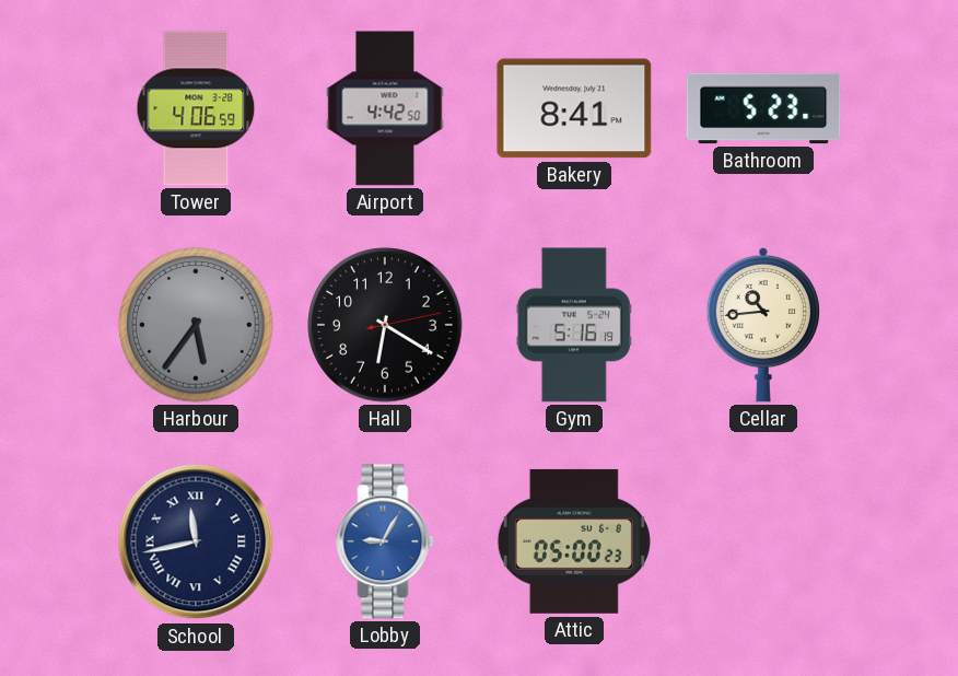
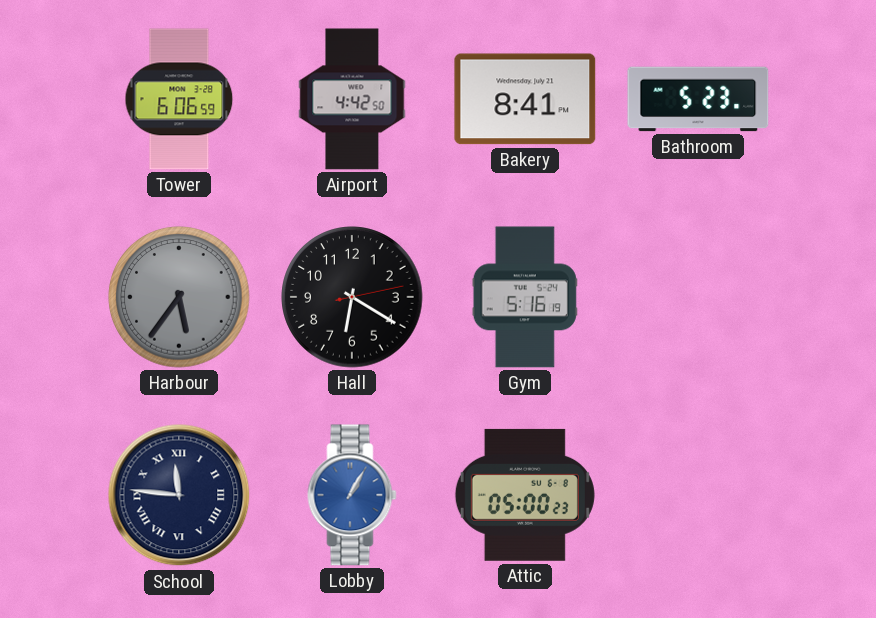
Tower: 4:06 -> 6:06
Cellar: 10:44 -> none
School: 11:43 -> 11:46
Lobby: 9:05 -> 1:05
